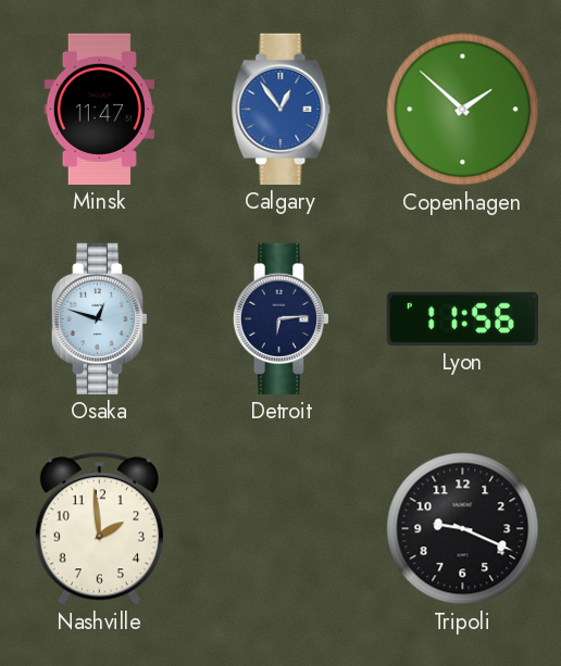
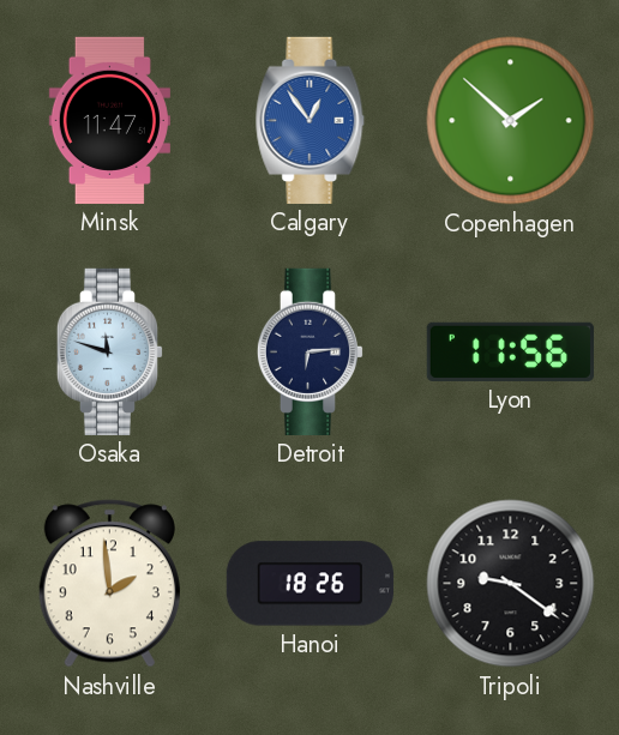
Osaka: 12:48 -> 11:48
Hanoi: none -> 18:26
Tripoli: 9:19 -> 9:21
